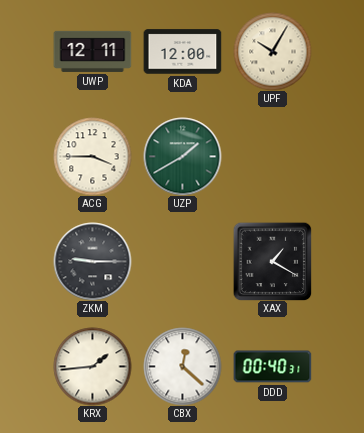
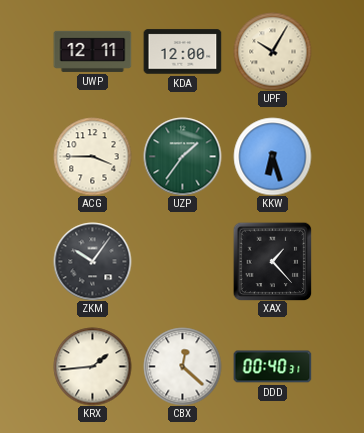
UZP: 1:40 -> 1:36
KKW: none -> 6:27
ZKM: 9:15 -> 10:06
XAX: 1:20 -> 1:23
